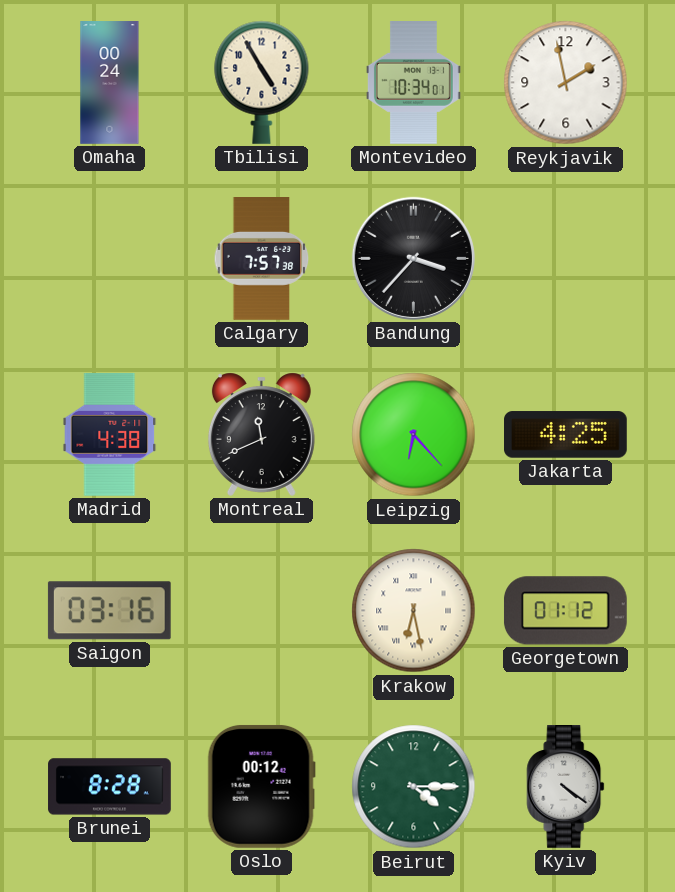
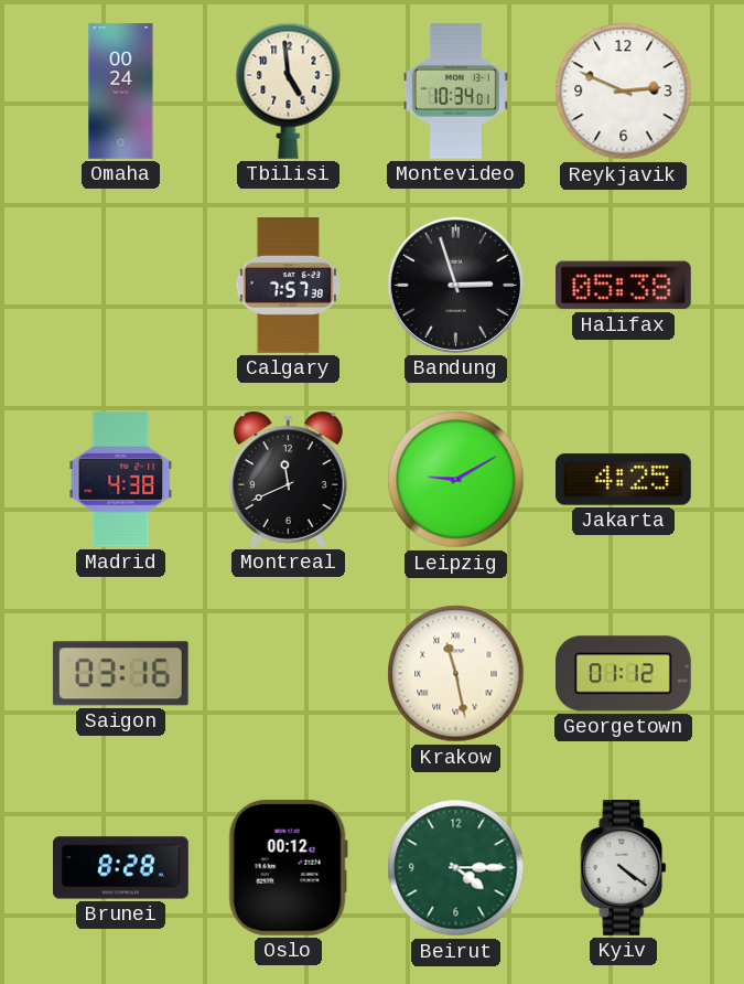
Tbilisi: 4:55 -> 4:59
Reykjavik: 1:58 -> 2:49
Bandung: 3:37 -> 2:57
Halifax: none -> 05:38
Leipzig: 6:23 -> 9:10
Krakow: 6:28 -> 11:28
